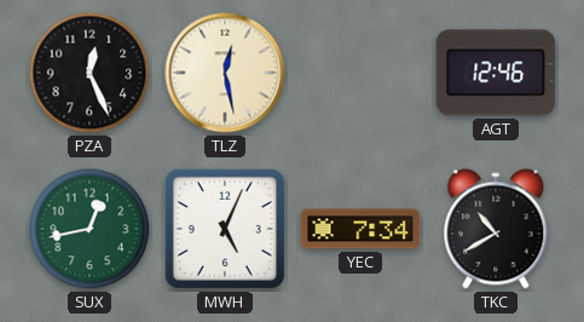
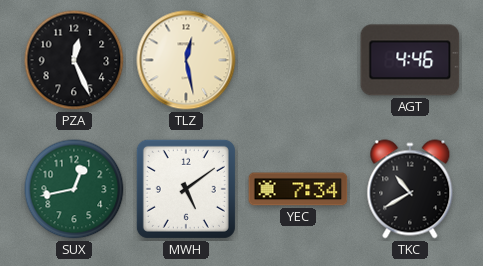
AGT: 12:46 -> 4:46
MWH: 5:04 -> 5:09
